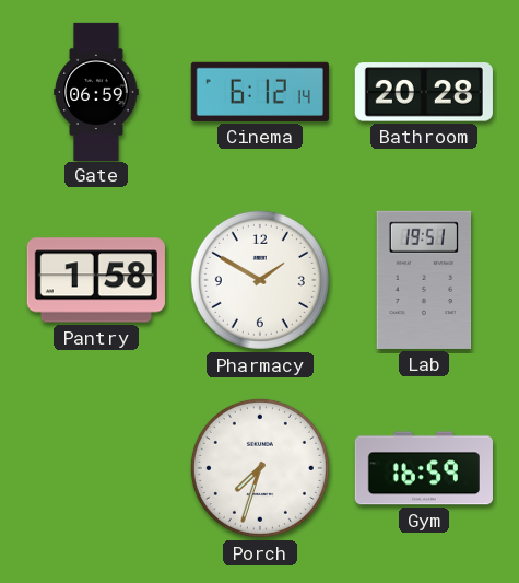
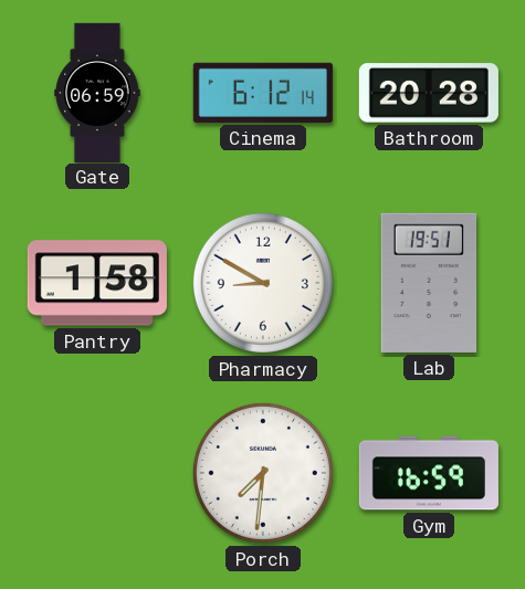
Pharmacy: 1:50 -> 8:50
Porch: 7:33 -> 7:31
